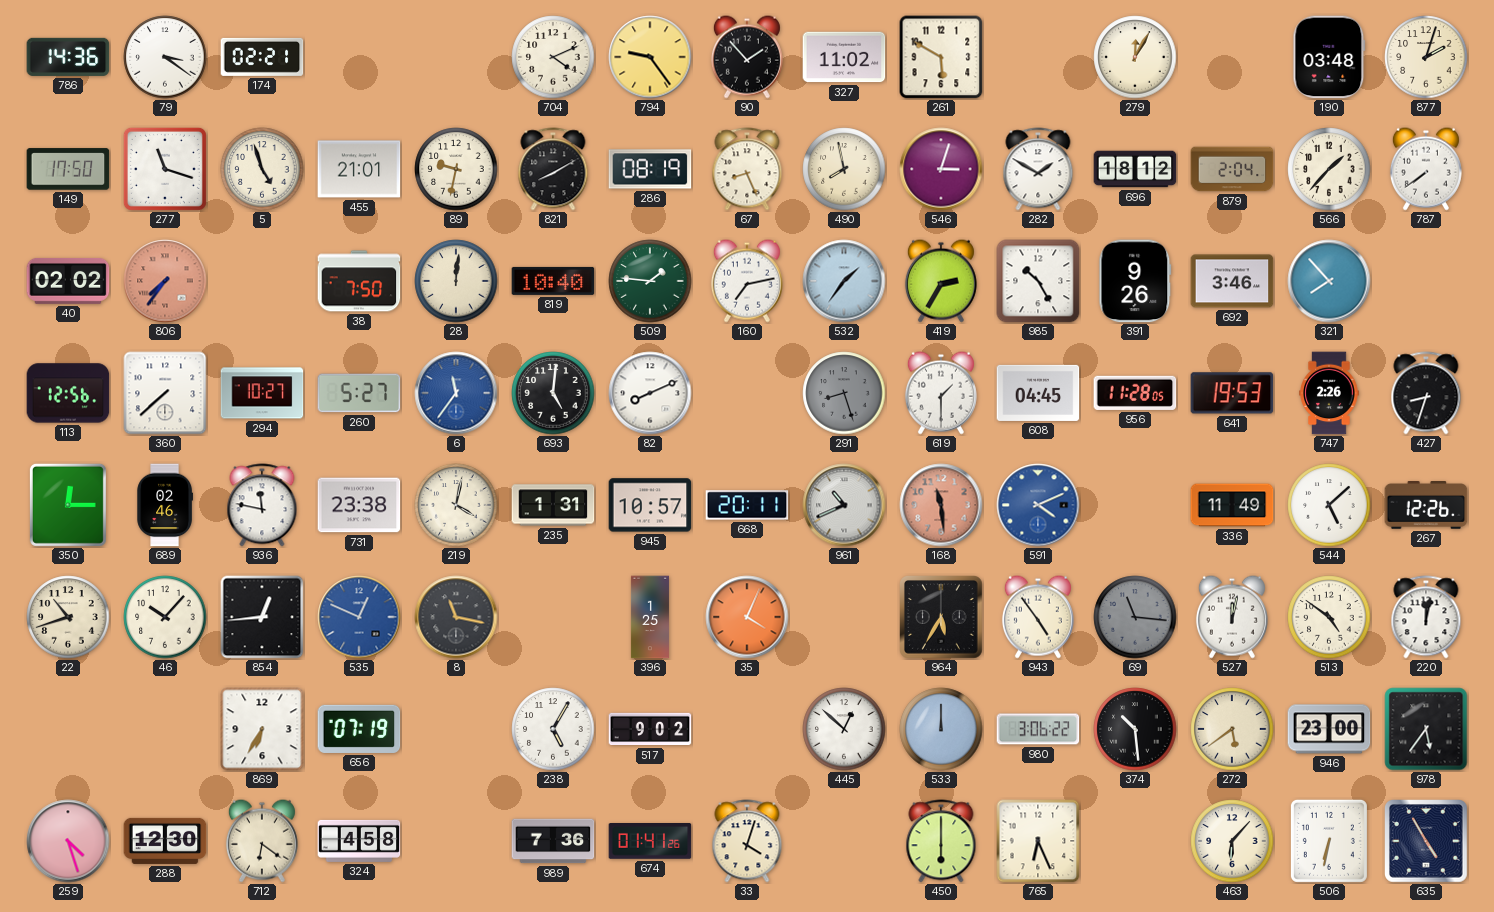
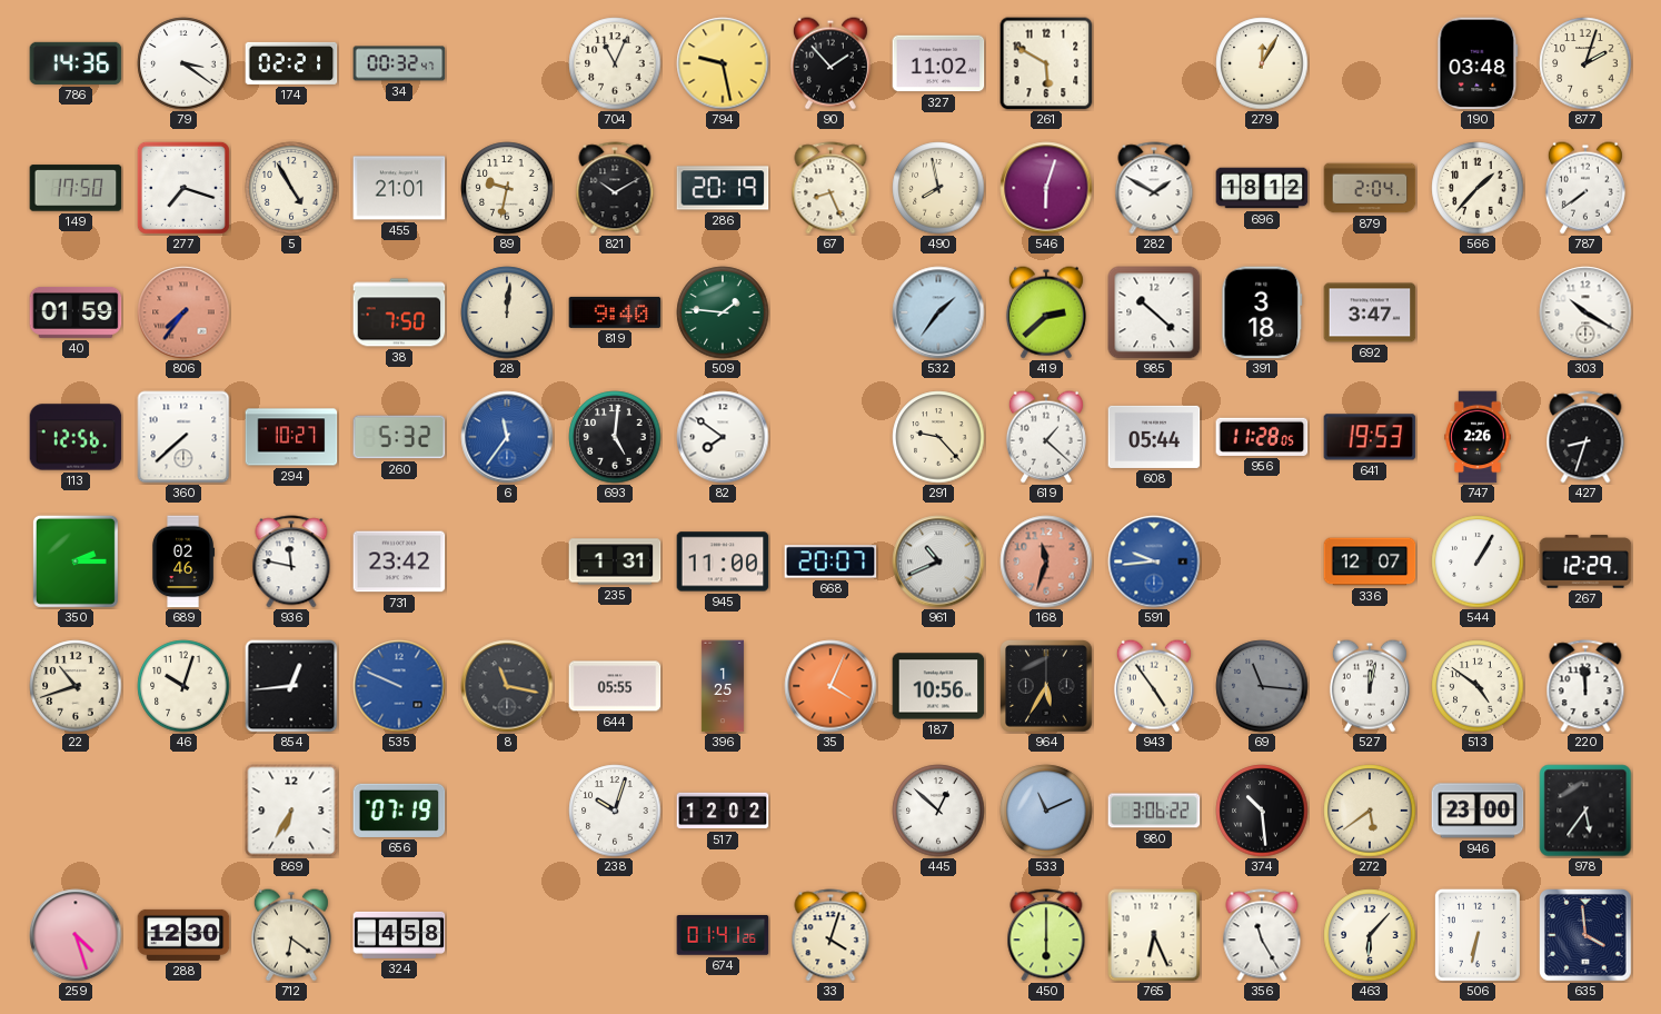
34: none -> 00:32
704: 4:11 -> 11:04
794: 9:24 -> 9:28
277: 11:18 -> 7:18
5: 4:57 -> 4:55
821: 8:10 -> 10:10
286: 08:19 -> 20:19
546: 3:03 -> 6:03
40: 02:02 -> 01:59
819: 10:40 -> 9:40
160: 7:13 -> none
419: 2:35 -> 2:38
985: 10:25 -> 10:22
391: 9:26 -> 3:18
692: 3:46 -> 3:47
321: 7:53 -> none
303: none -> 10:20
260: 5:27 -> 5:32
82: 8:11 -> 7:51
291: 8:27 -> 9:23
291 dial: grey -> cream
619: 1:30 -> 1:22
608: 04:45 -> 05:44
350: 12:15 -> 2:15
731: 23:38 -> 23:42
219: 4:02 -> none
945: 10:57 -> 11:00
668: 20:11 -> 20:07
168: 11:29 -> 11:33
591: 4:11 -> 9:44
336: 11:49 -> 12:07
544: 5:08 -> 1:05
267: 12:26 -> 12:29
46: 10:07 -> 10:03
535: 12:49 -> 9:49
644: none -> 05:55
187: none -> 10:56
220: 12:02 -> 11:59
238: 5:05 -> 10:03
517: 9:02 -> 12:02
533: 12:00 -> 11:11
989: 7:36 -> none
356: none -> 11:25
635: 4:55 -> 3:59
